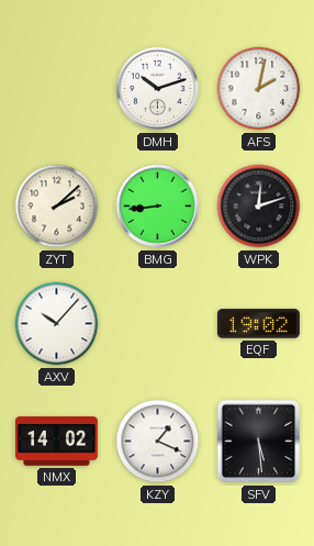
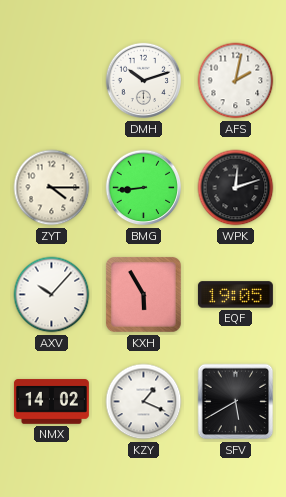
ZYT: 2:08 -> 4:15
KXH: none -> 5:55
EQF: 19:02 -> 19:05
SFV: 5:29 -> 5:40
